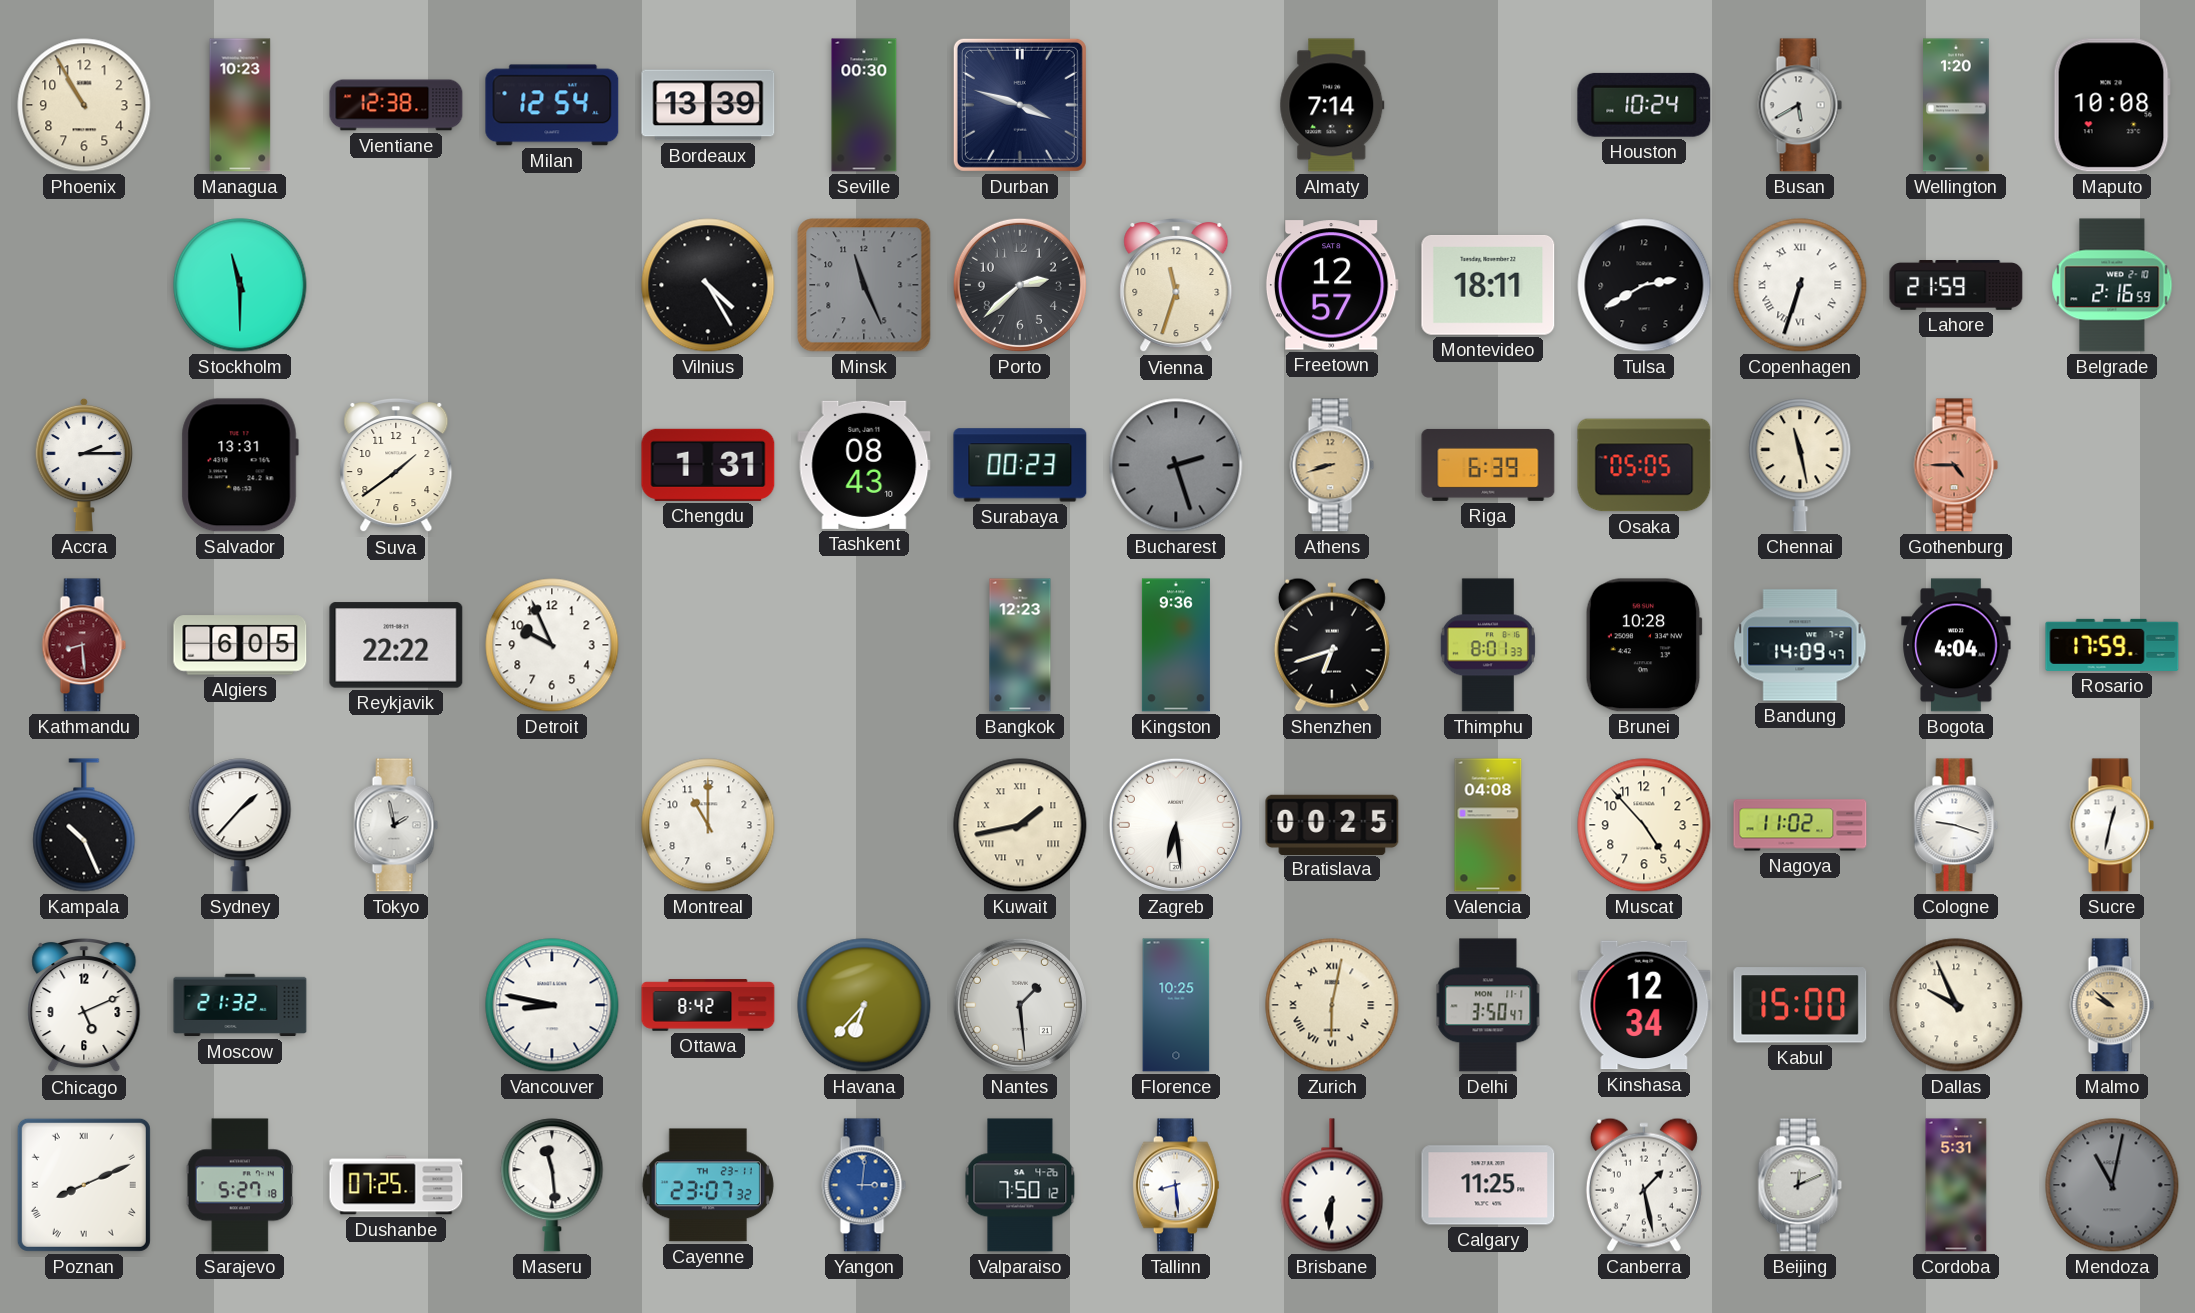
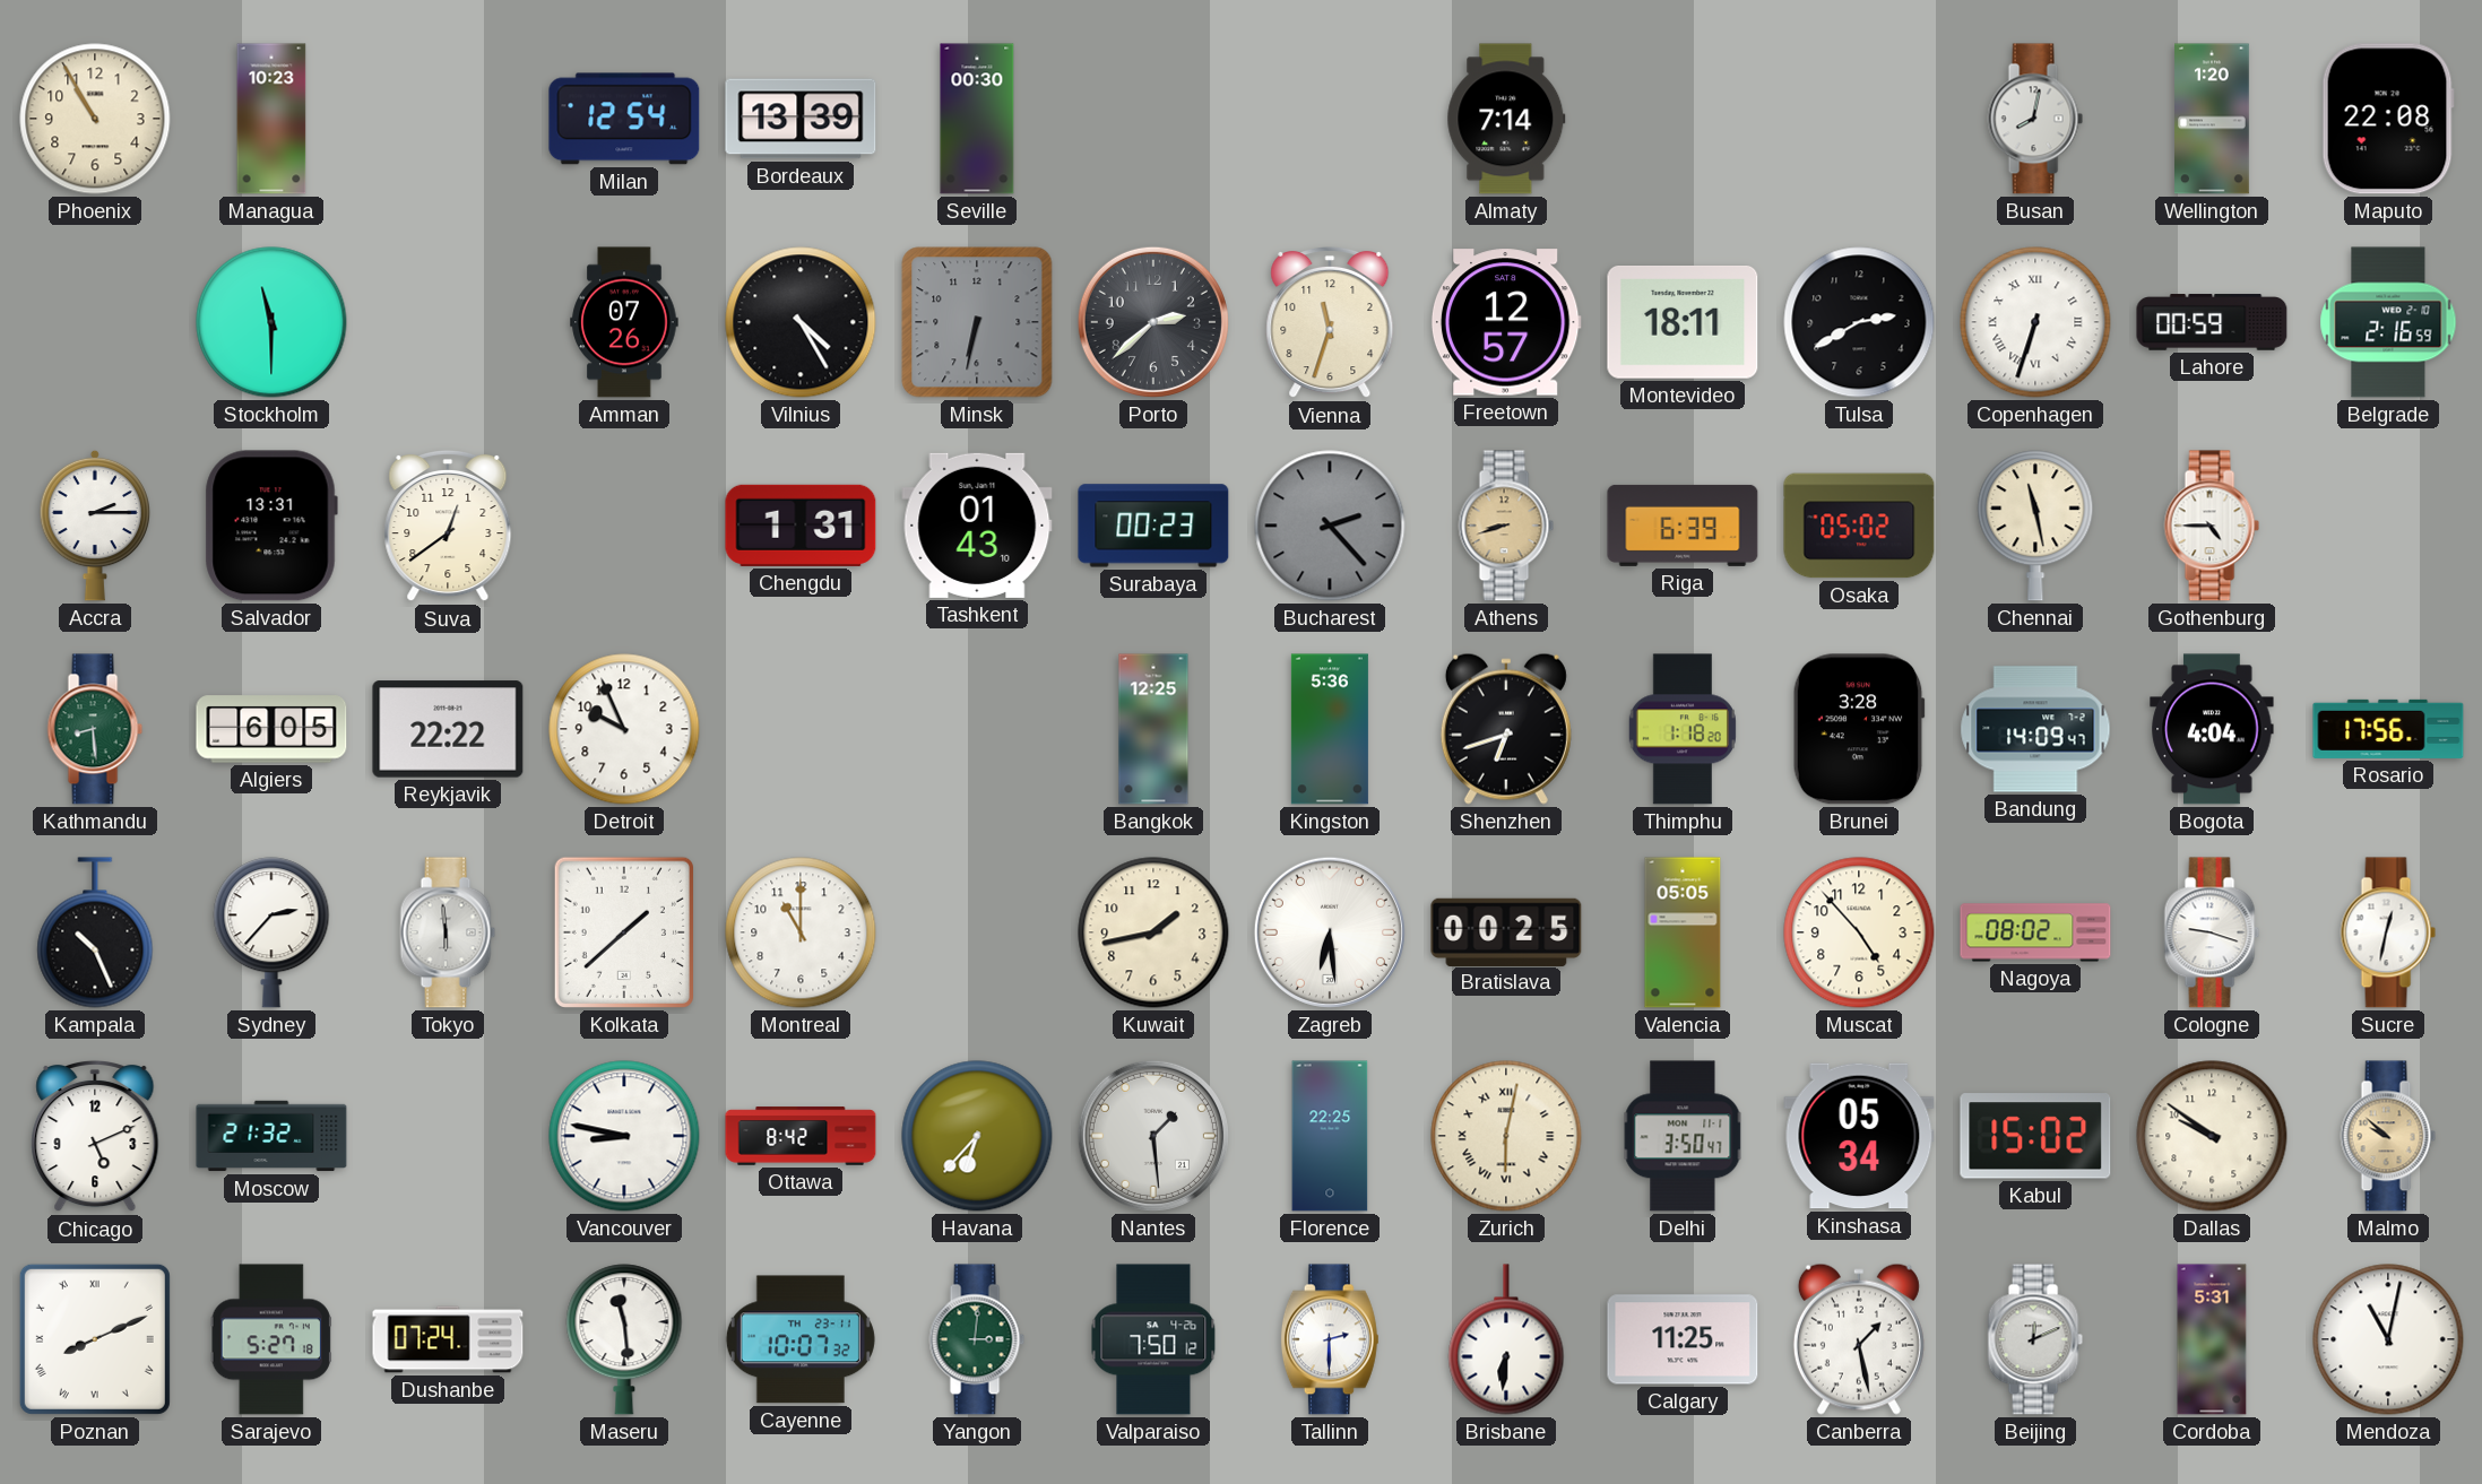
Vientiane: 12:38 -> none
Durban: 3:48 -> none
Houston: 10:24 -> none
Busan: 5:40 -> 8:02
Maputo: 10:08 -> 22:08
Amman: none -> 07:26
Minsk: 11:26 -> 6:32
Lahore: 21:59 -> 00:59
Suva: 1:39 -> 12:39
Tashkent: 08:43 -> 01:43
Bucharest: 2:27 -> 2:23
Osaka: 05:05 -> 05:02
Gothenburg dial: salmon -> white
Kathmandu dial: burgundy -> green
Bangkok: 12:23 -> 12:25
Kingston: 9:36 -> 5:36
Thimphu: 8:01 -> 1:18
Brunei: 10:28 -> 3:28
Rosario: 17:59 -> 17:56
Sydney: 1:37 -> 2:37
Tokyo: 1:58 -> 5:59
Kolkata: none -> 1:38
Kuwait numerals: Roman -> Arabic
Valencia: 04:08 -> 05:05
Nagoya: 11:02 -> 08:02
Florence: 10:25 -> 22:25
Kinshasa: 12:34 -> 05:34
Kabul: 15:00 -> 15:02
Dallas: 9:56 -> 9:51
Dushanbe: 07:25 -> 07:24
Cayenne: 23:07 -> 10:07
Yangon dial: blue -> green
Tallinn: 8:29 -> 2:30
Mendoza dial: grey -> white
